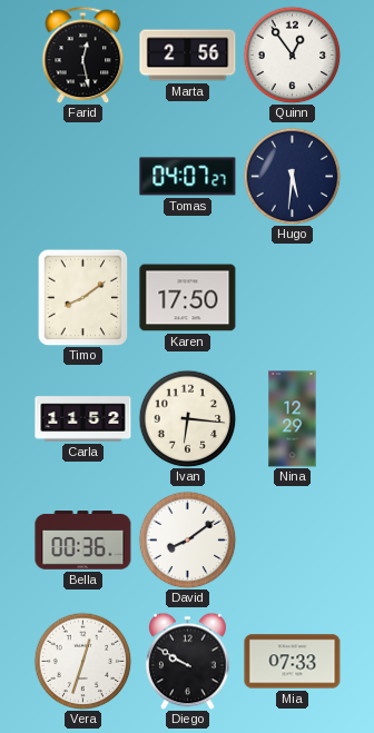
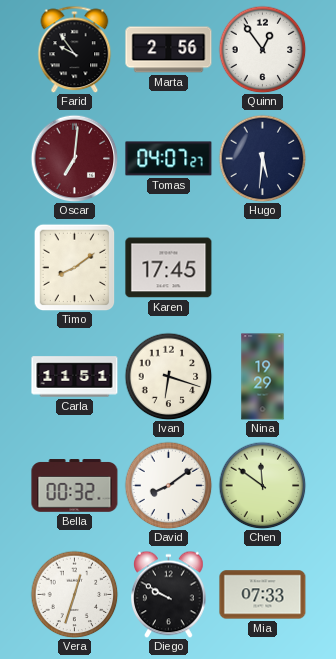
Farid: 12:28 -> 9:54
Oscar: none -> 7:01
Karen: 17:50 -> 17:45
Carla: 11:52 -> 11:51
Ivan: 6:16 -> 6:18
Nina: 12:29 -> 19:29
Bella: 00:36 -> 00:32
Chen: none -> 11:51
